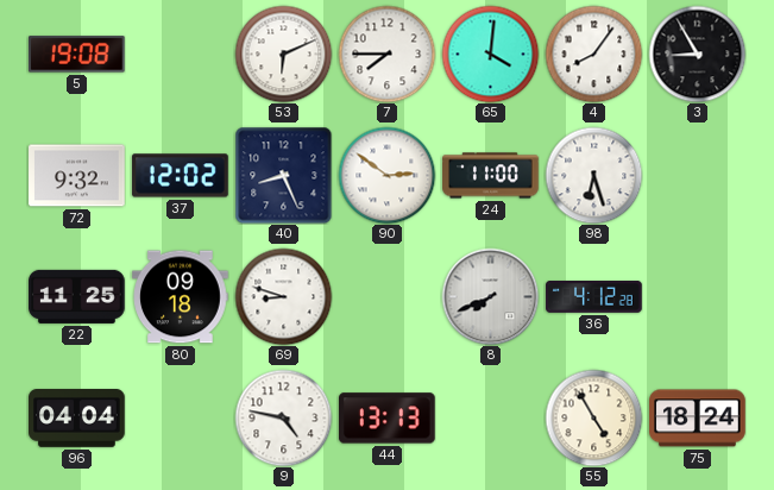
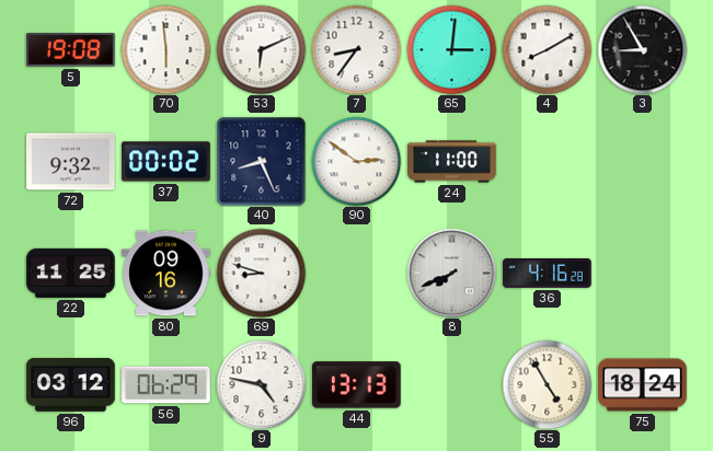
70: none -> 5:59
7: 7:45 -> 8:36
65: 4:01 -> 3:01
4: 8:06 -> 8:10
37: 12:02 -> 00:02
98: 6:27 -> none
80: 09:18 -> 09:16
36: 4:12 -> 4:16
96: 04:04 -> 03:12
56: none -> 06:29
